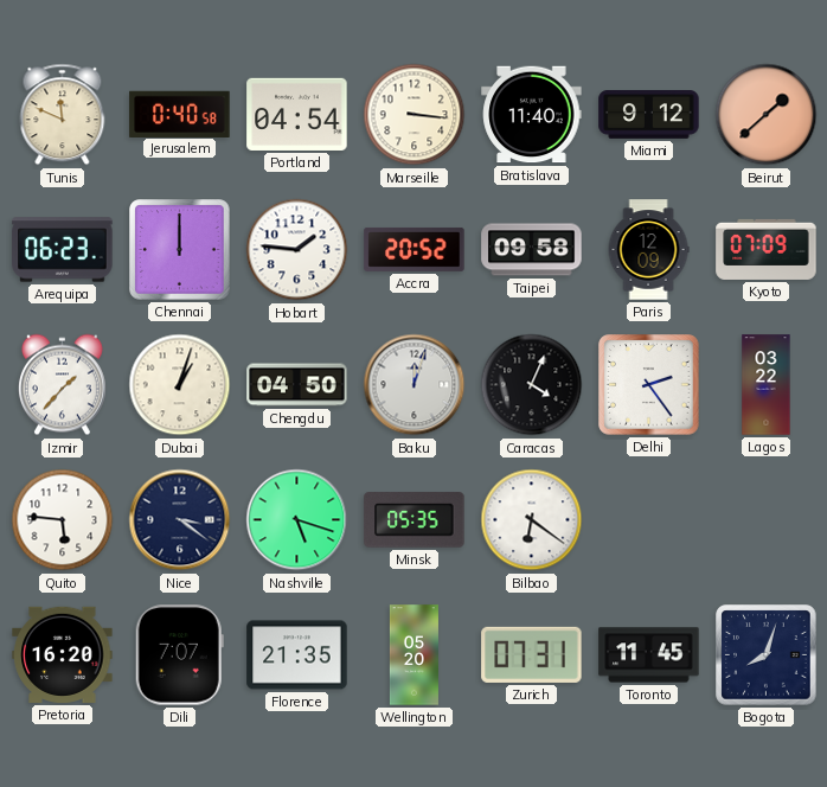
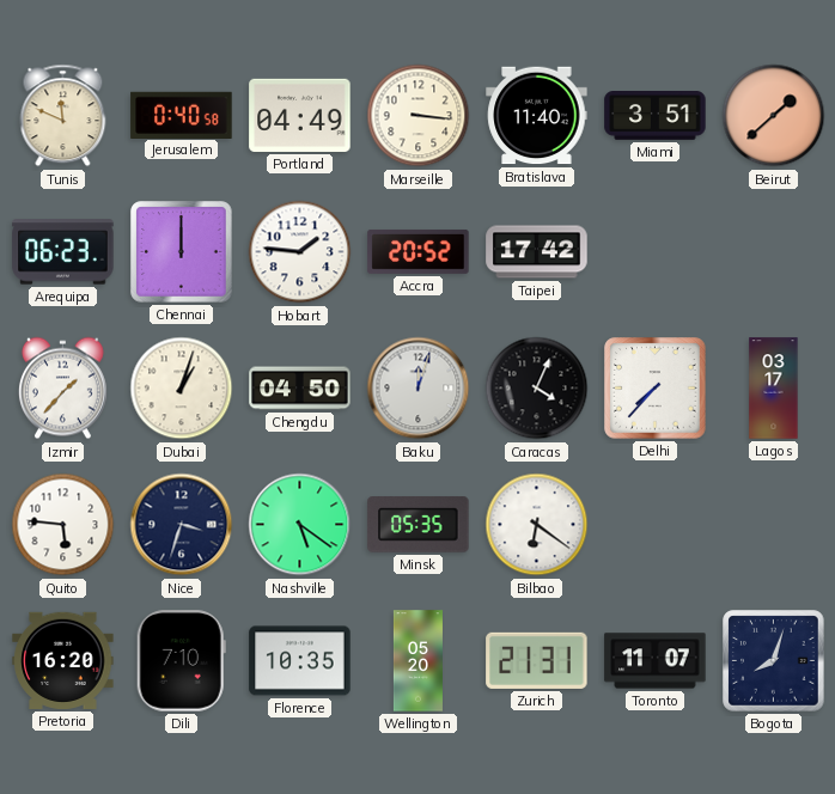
Portland: 04:54 -> 04:49
Miami: 9:12 -> 3:51
Taipei: 09:58 -> 17:42
Paris: 12:09 -> none
Kyoto: 07:09 -> none
Delhi: 2:24 -> 7:37
Lagos: 03:22 -> 03:17
Nice: 3:21 -> 3:33
Nashville: 5:18 -> 5:21
Dili: 7:07 -> 7:10
Florence: 21:35 -> 10:35
Zurich: 07:31 -> 21:31
Toronto: 11:45 -> 11:07
